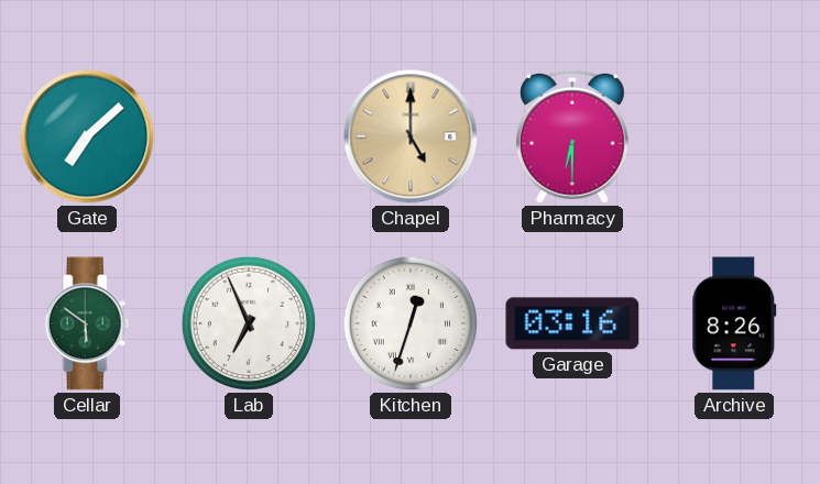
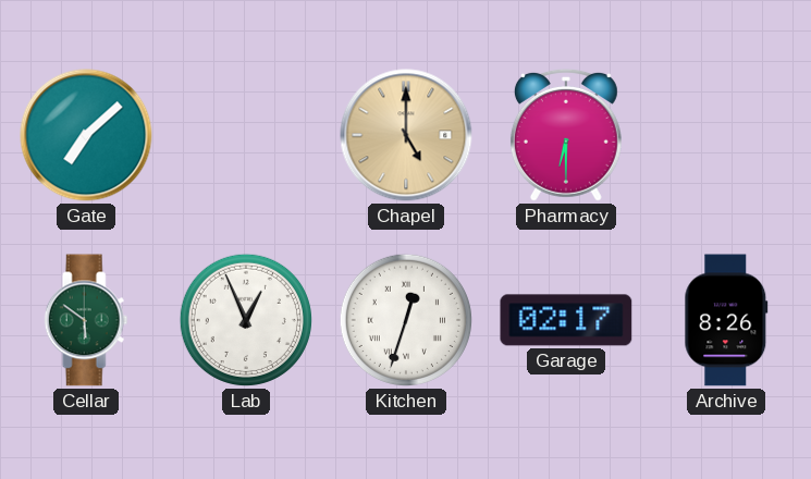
Lab: 6:56 -> 12:56
Garage: 03:16 -> 02:17
